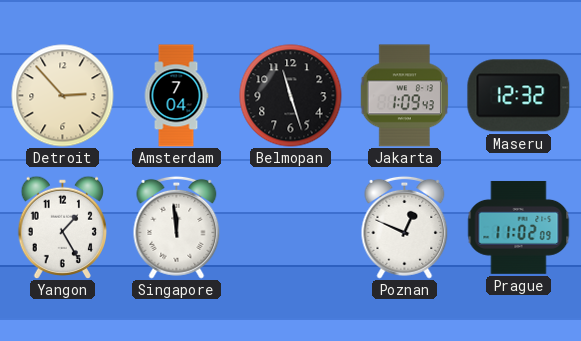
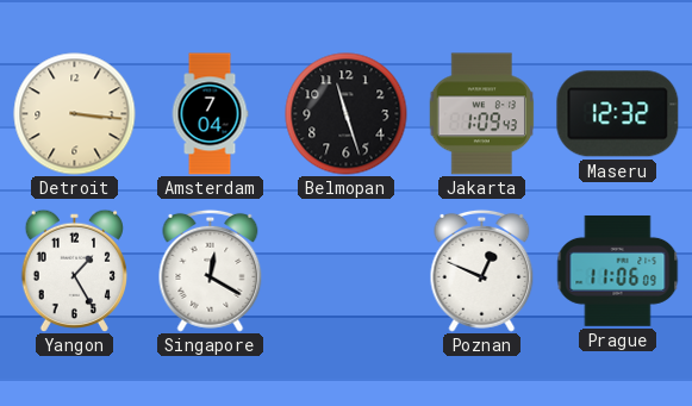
Detroit: 2:53 -> 3:16
Singapore: 11:59 -> 12:20
Prague: 11:02 -> 11:06
